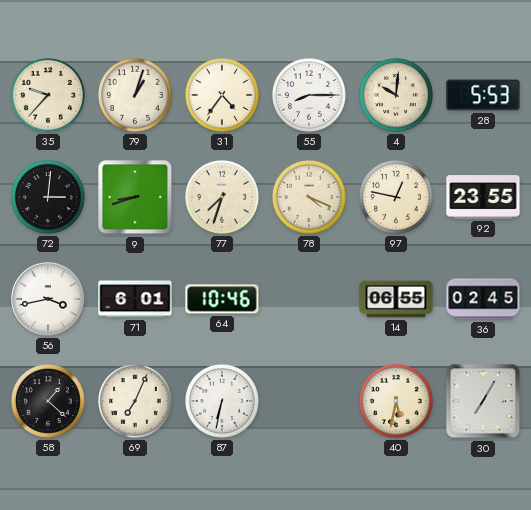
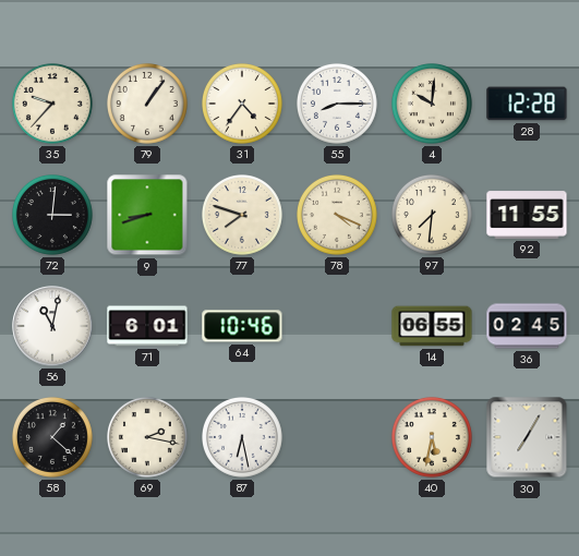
79: 1:03 -> 1:06
28: 5:53 -> 12:28
77: 7:33 -> 7:48
97: 12:47 -> 7:31
92: 23:55 -> 11:55
56: 3:43 -> 11:02
69: 7:04 -> 2:17
87: 6:32 -> 6:28
